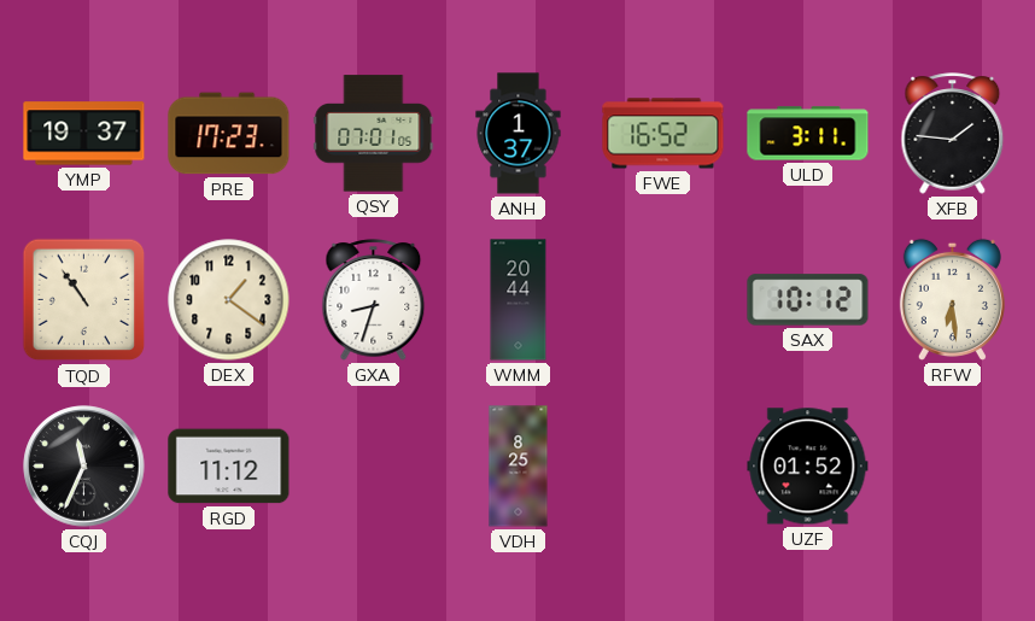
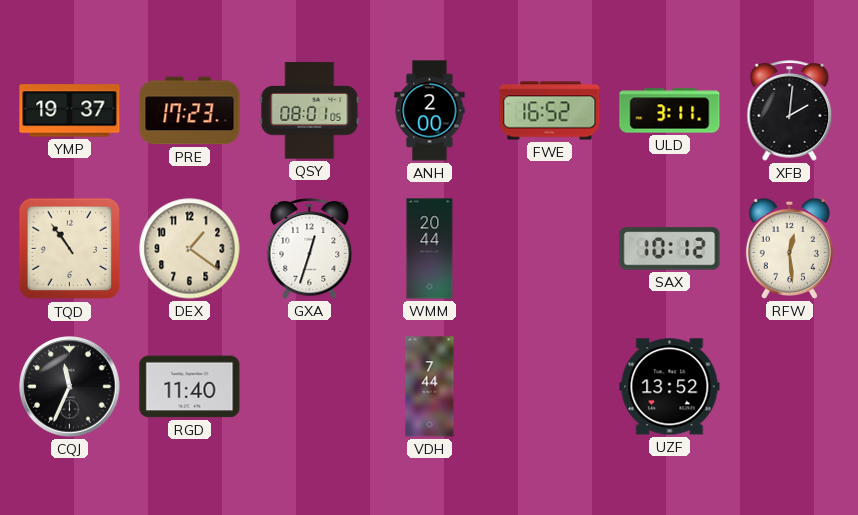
QSY: 07:01 -> 08:01
ANH: 1:37 -> 2:00
XFB: 1:46 -> 2:01
GXA: 8:33 -> 12:33
RFW: 6:29 -> 12:29
RGD: 11:12 -> 11:40
VDH: 8:25 -> 7:44
UZF: 01:52 -> 13:52
